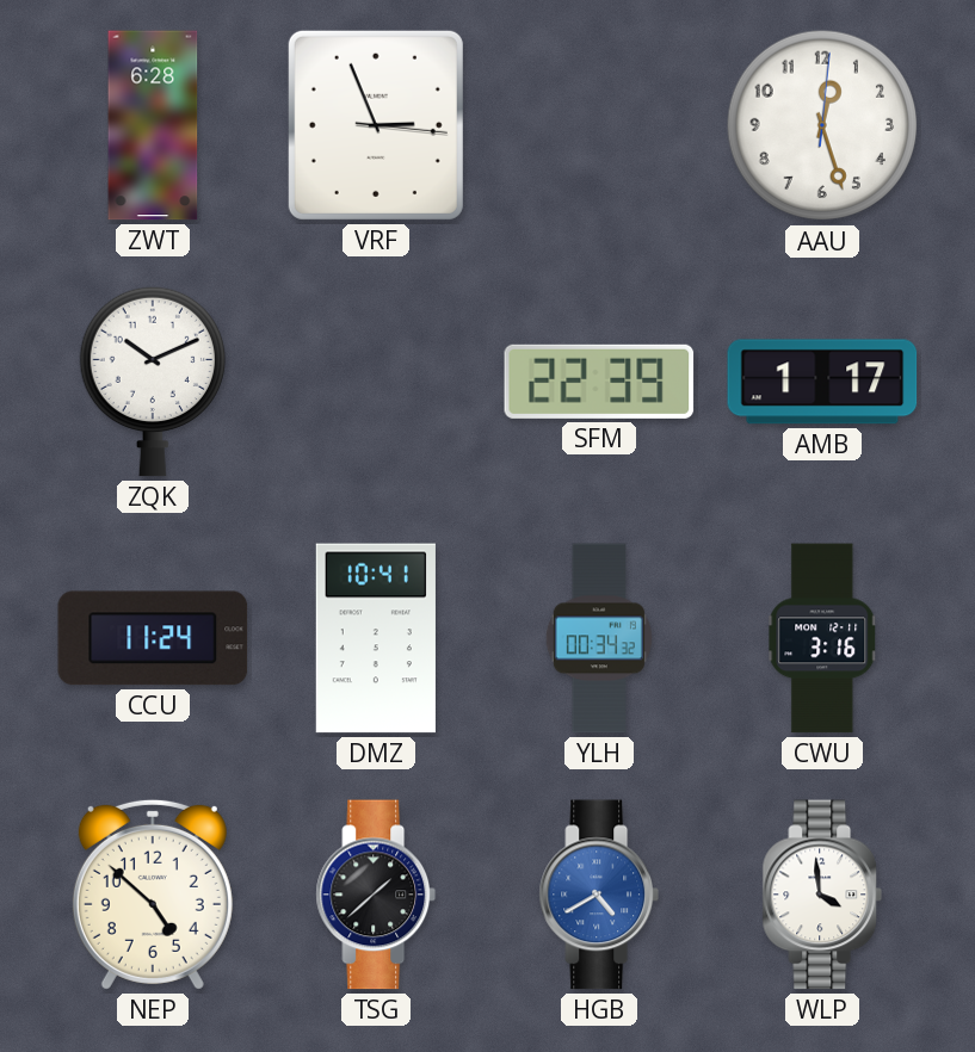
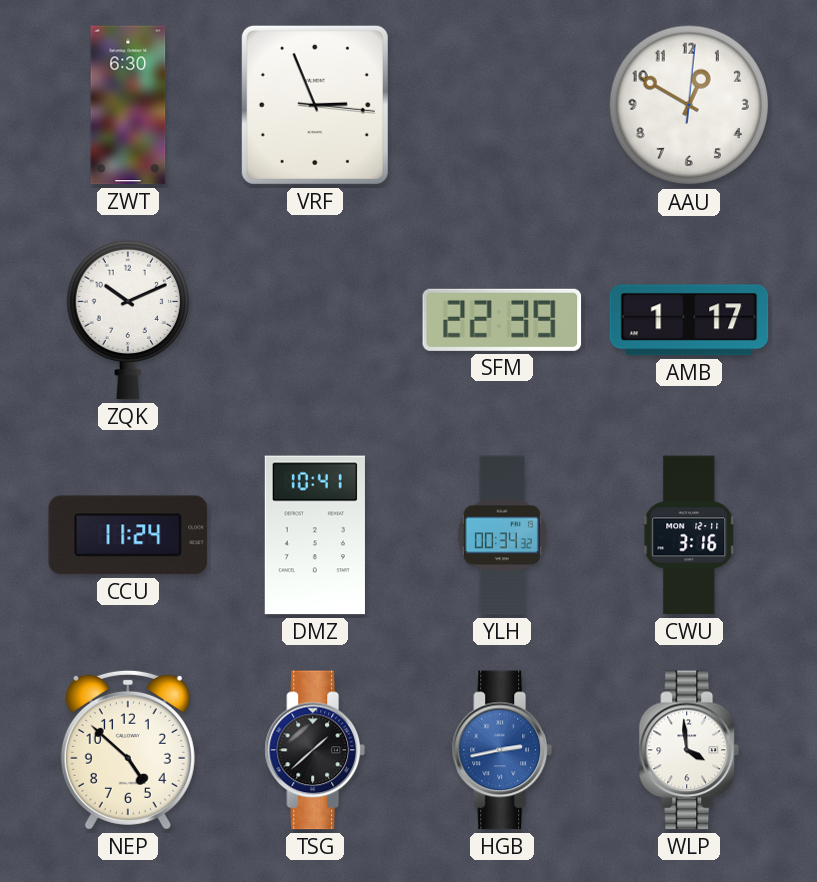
ZWT: 6:28 -> 6:30
AAU: 12:27 -> 12:50
HGB: 4:40 -> 2:43
